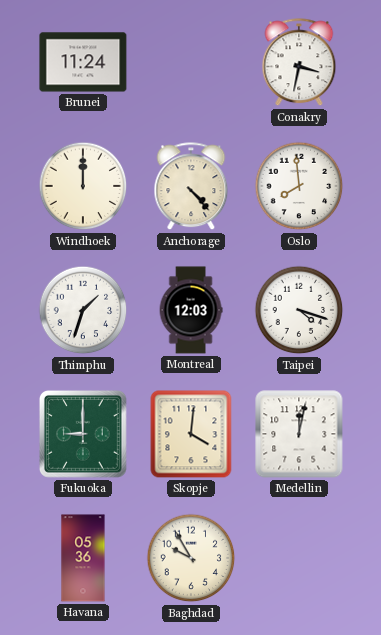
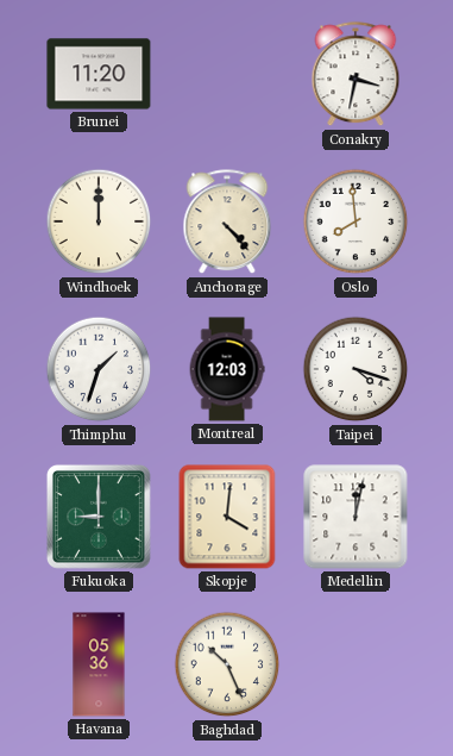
Brunei: 11:24 -> 11:20
Baghdad: 9:55 -> 10:26
